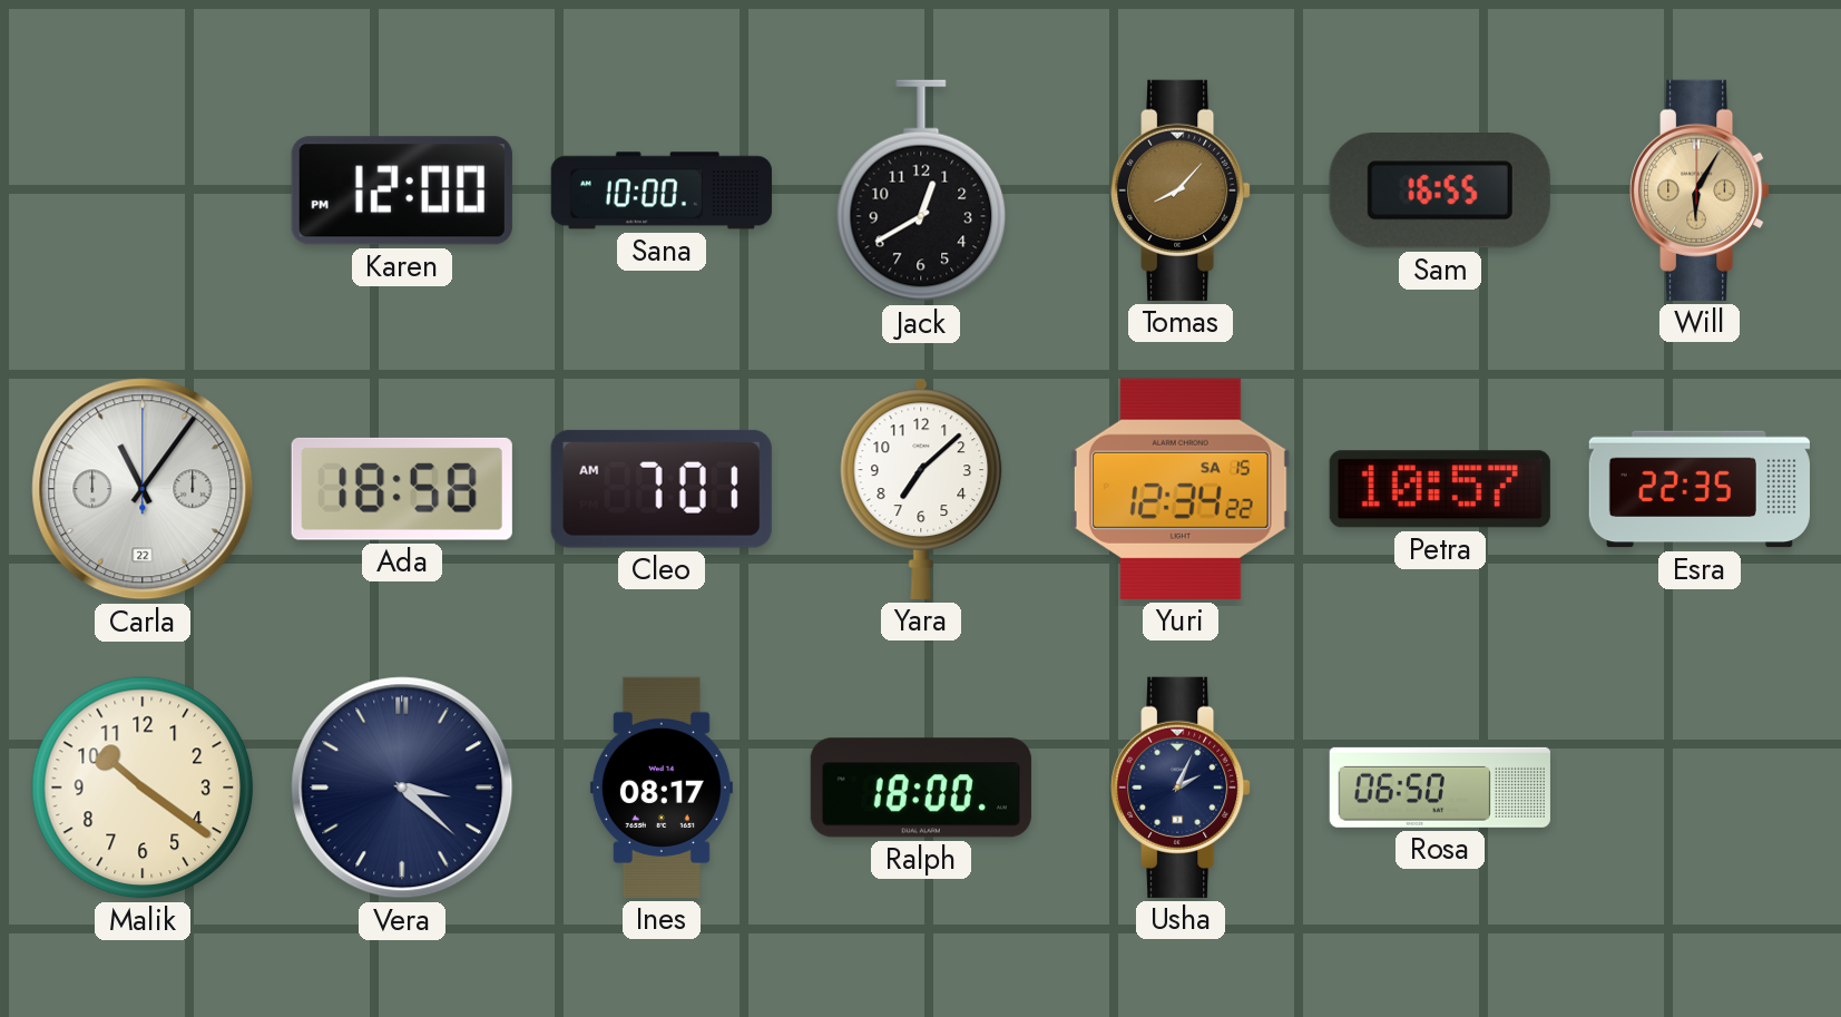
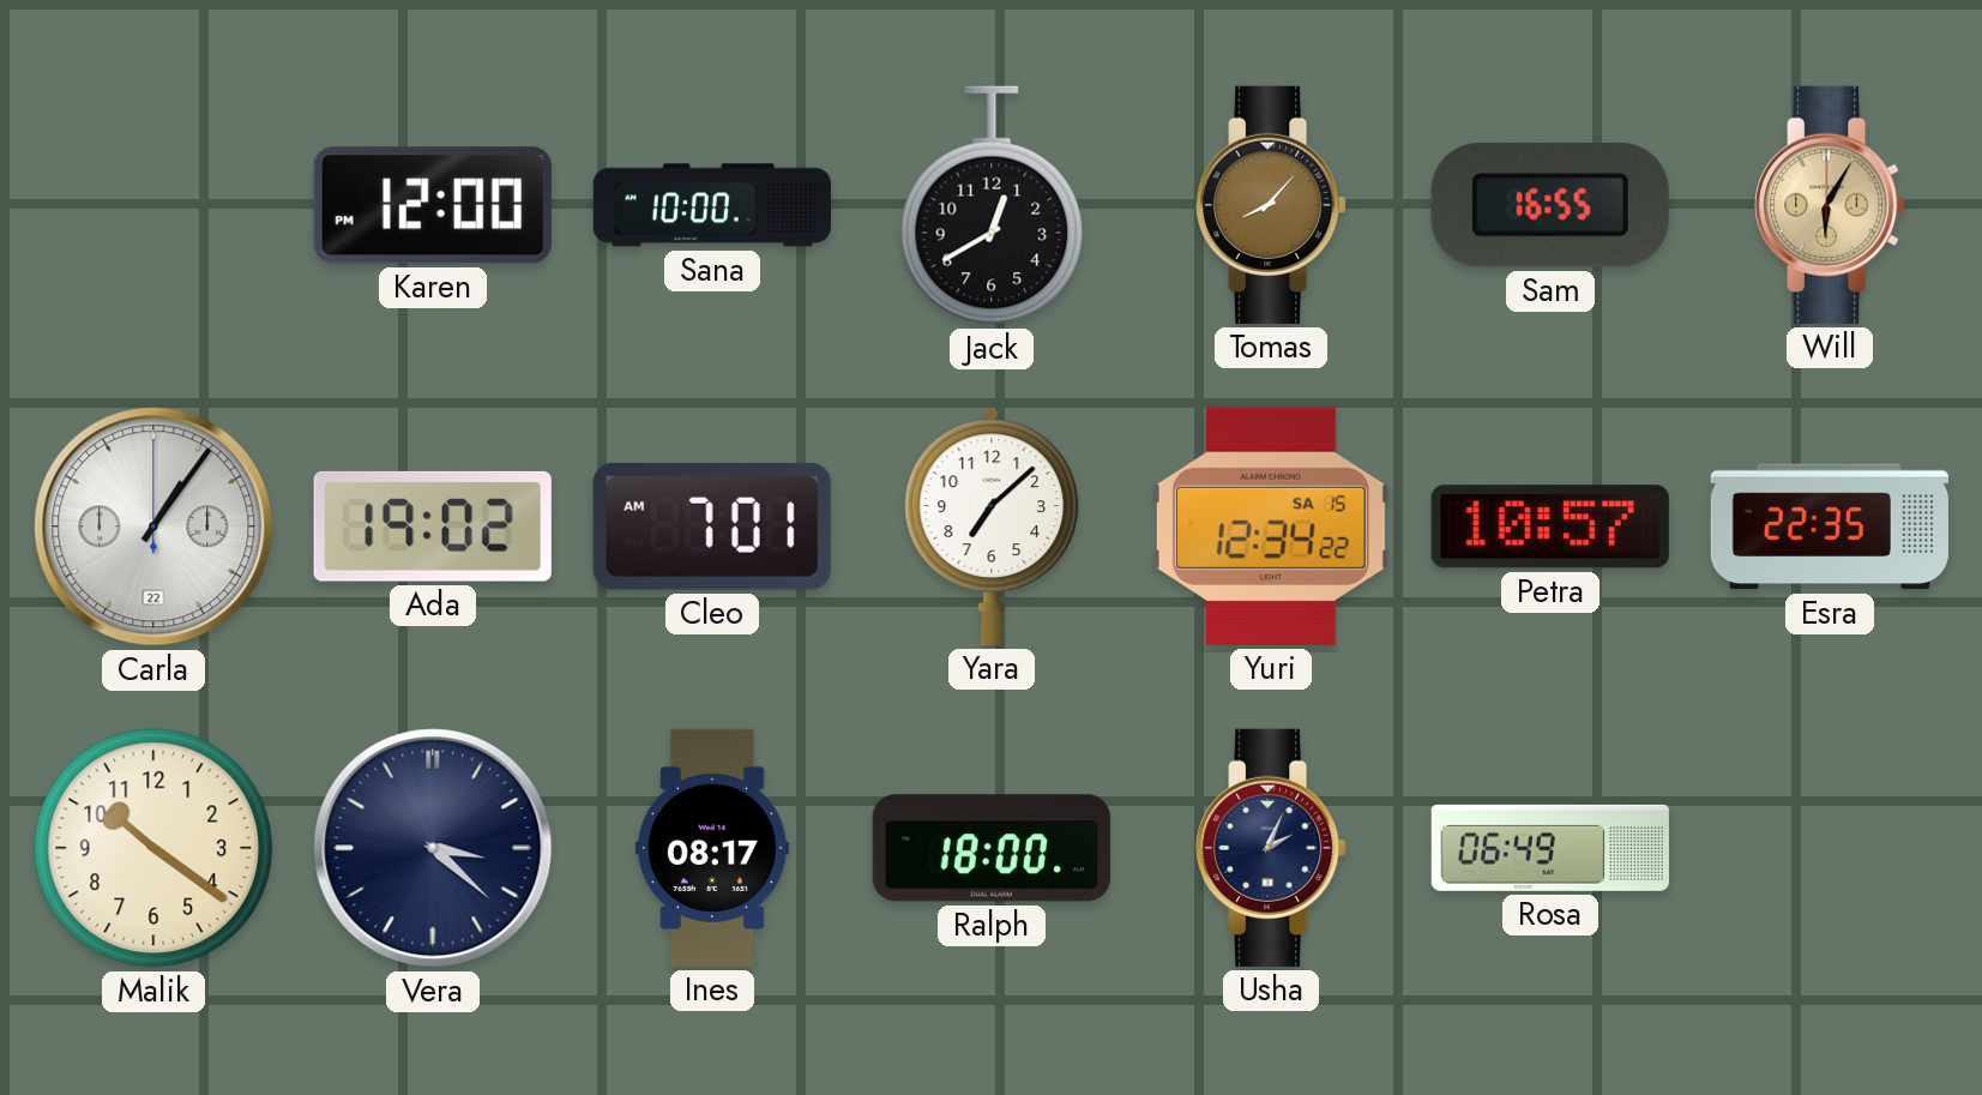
Carla: 11:06 -> 1:06
Ada: 18:58 -> 19:02
Rosa: 06:50 -> 06:49
